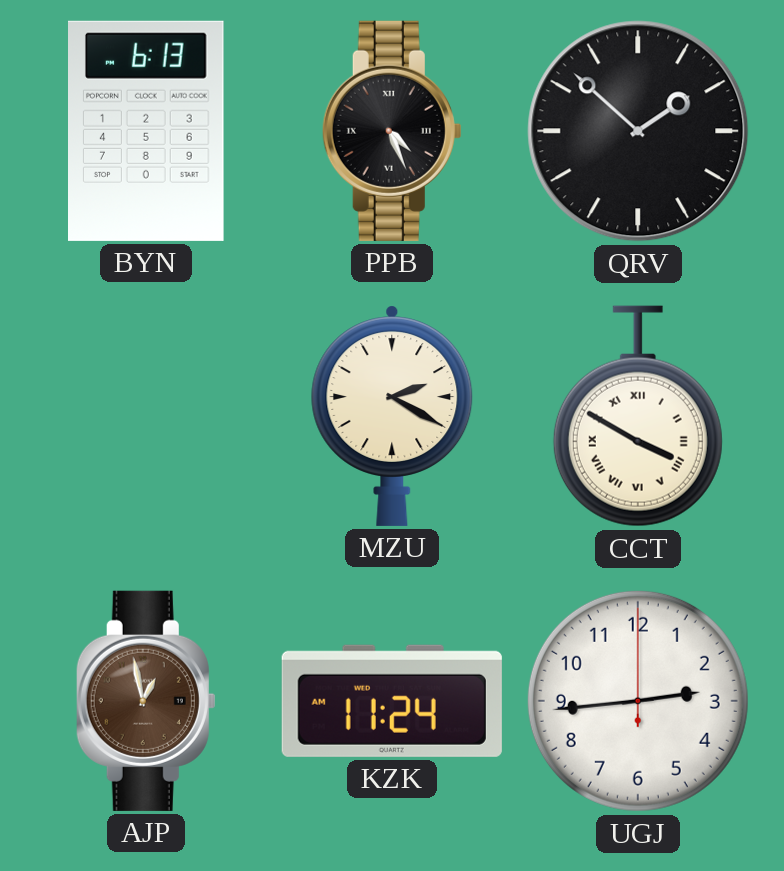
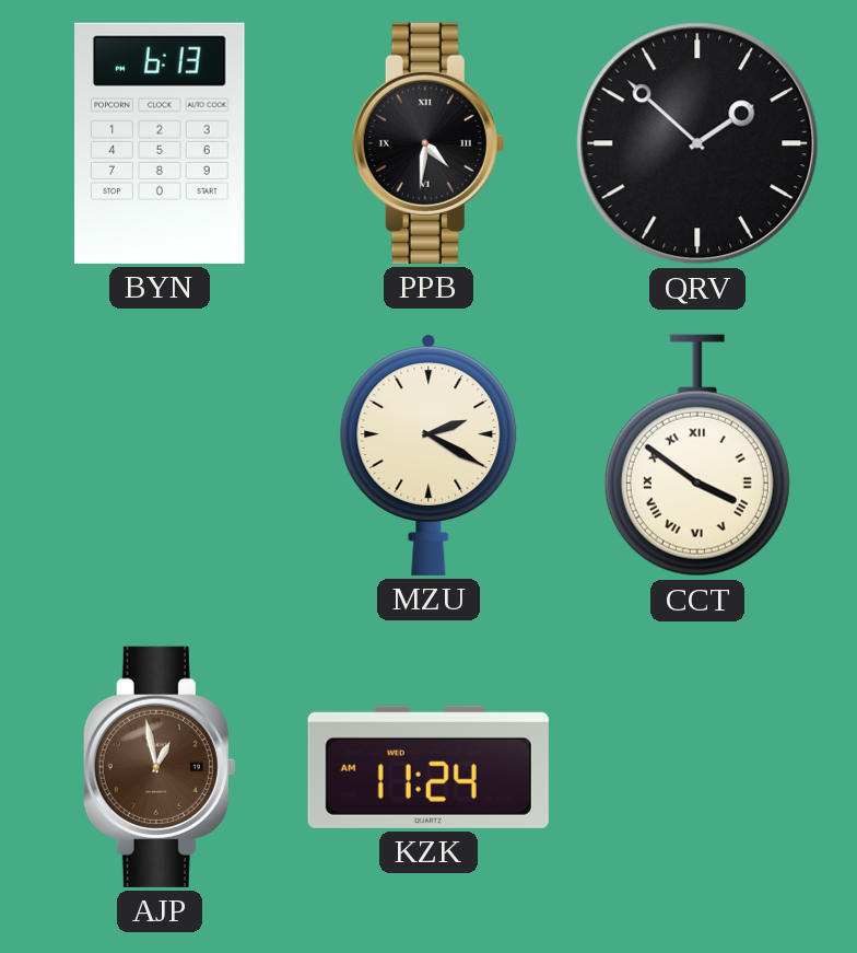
PPB: 4:26 -> 4:31
CCT: 3:50 -> 3:51
UGJ: 2:44 -> none
